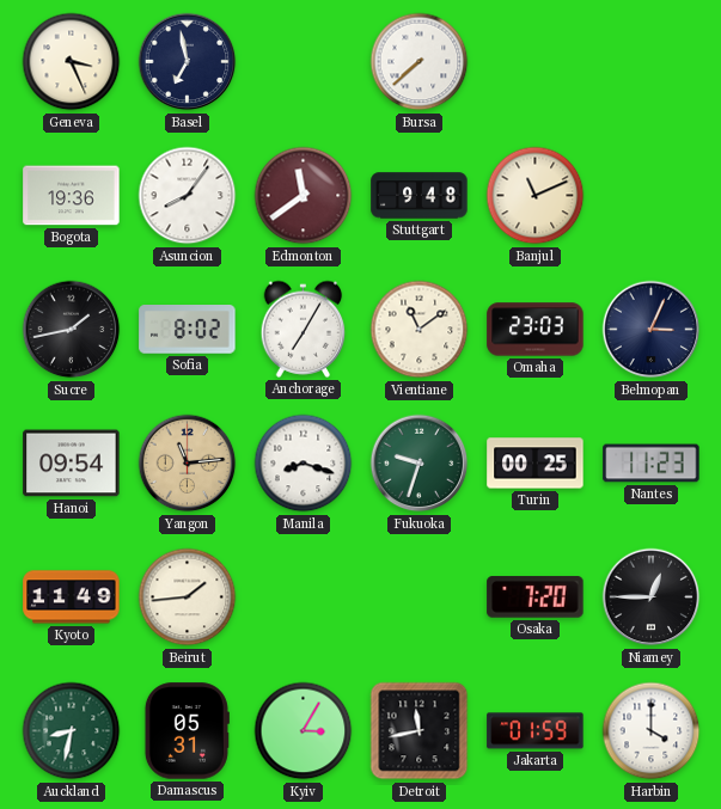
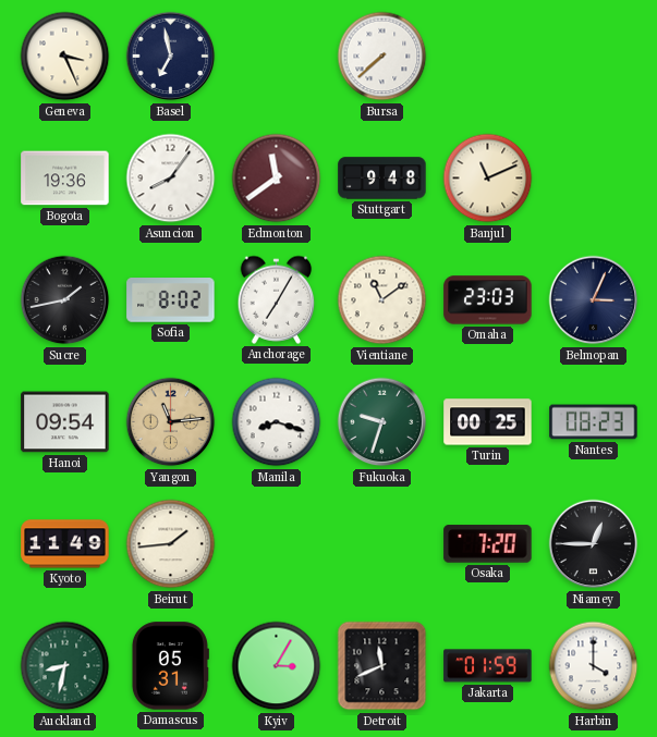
Nantes: 11:23 -> 08:23
Detroit: 11:43 -> 11:41
